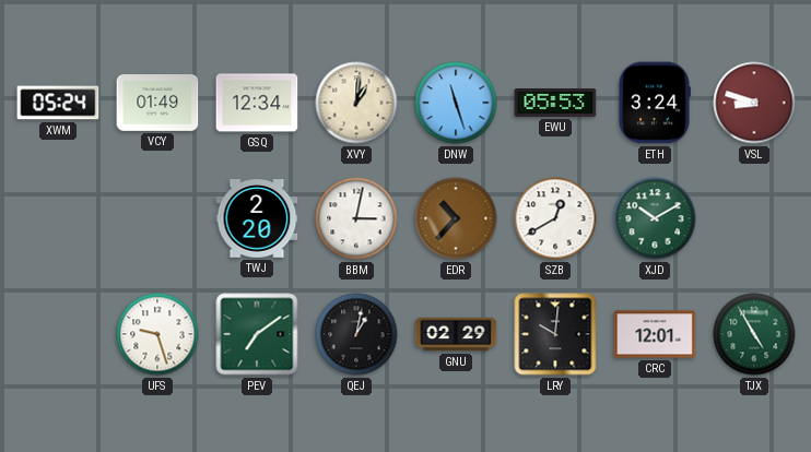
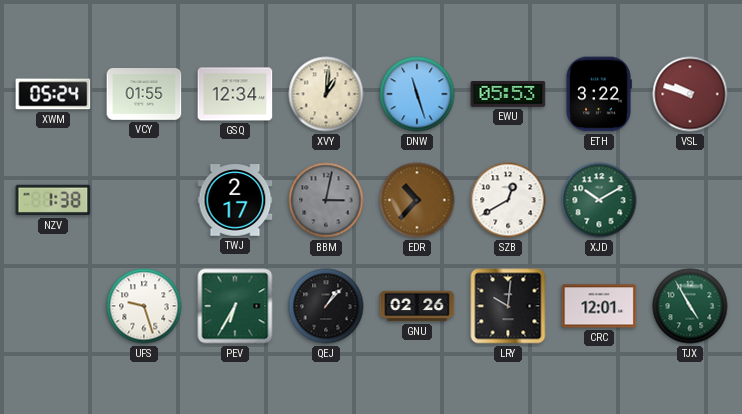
VCY: 01:49 -> 01:55
ETH: 3:24 -> 3:22
VSL: 8:48 -> 9:48
NZV: none -> 1:38
TWJ: 2:20 -> 2:17
BBM dial: white -> grey
PEV: 7:09 -> 6:35
QEJ: 1:02 -> 1:07
GNU: 02:29 -> 02:26
